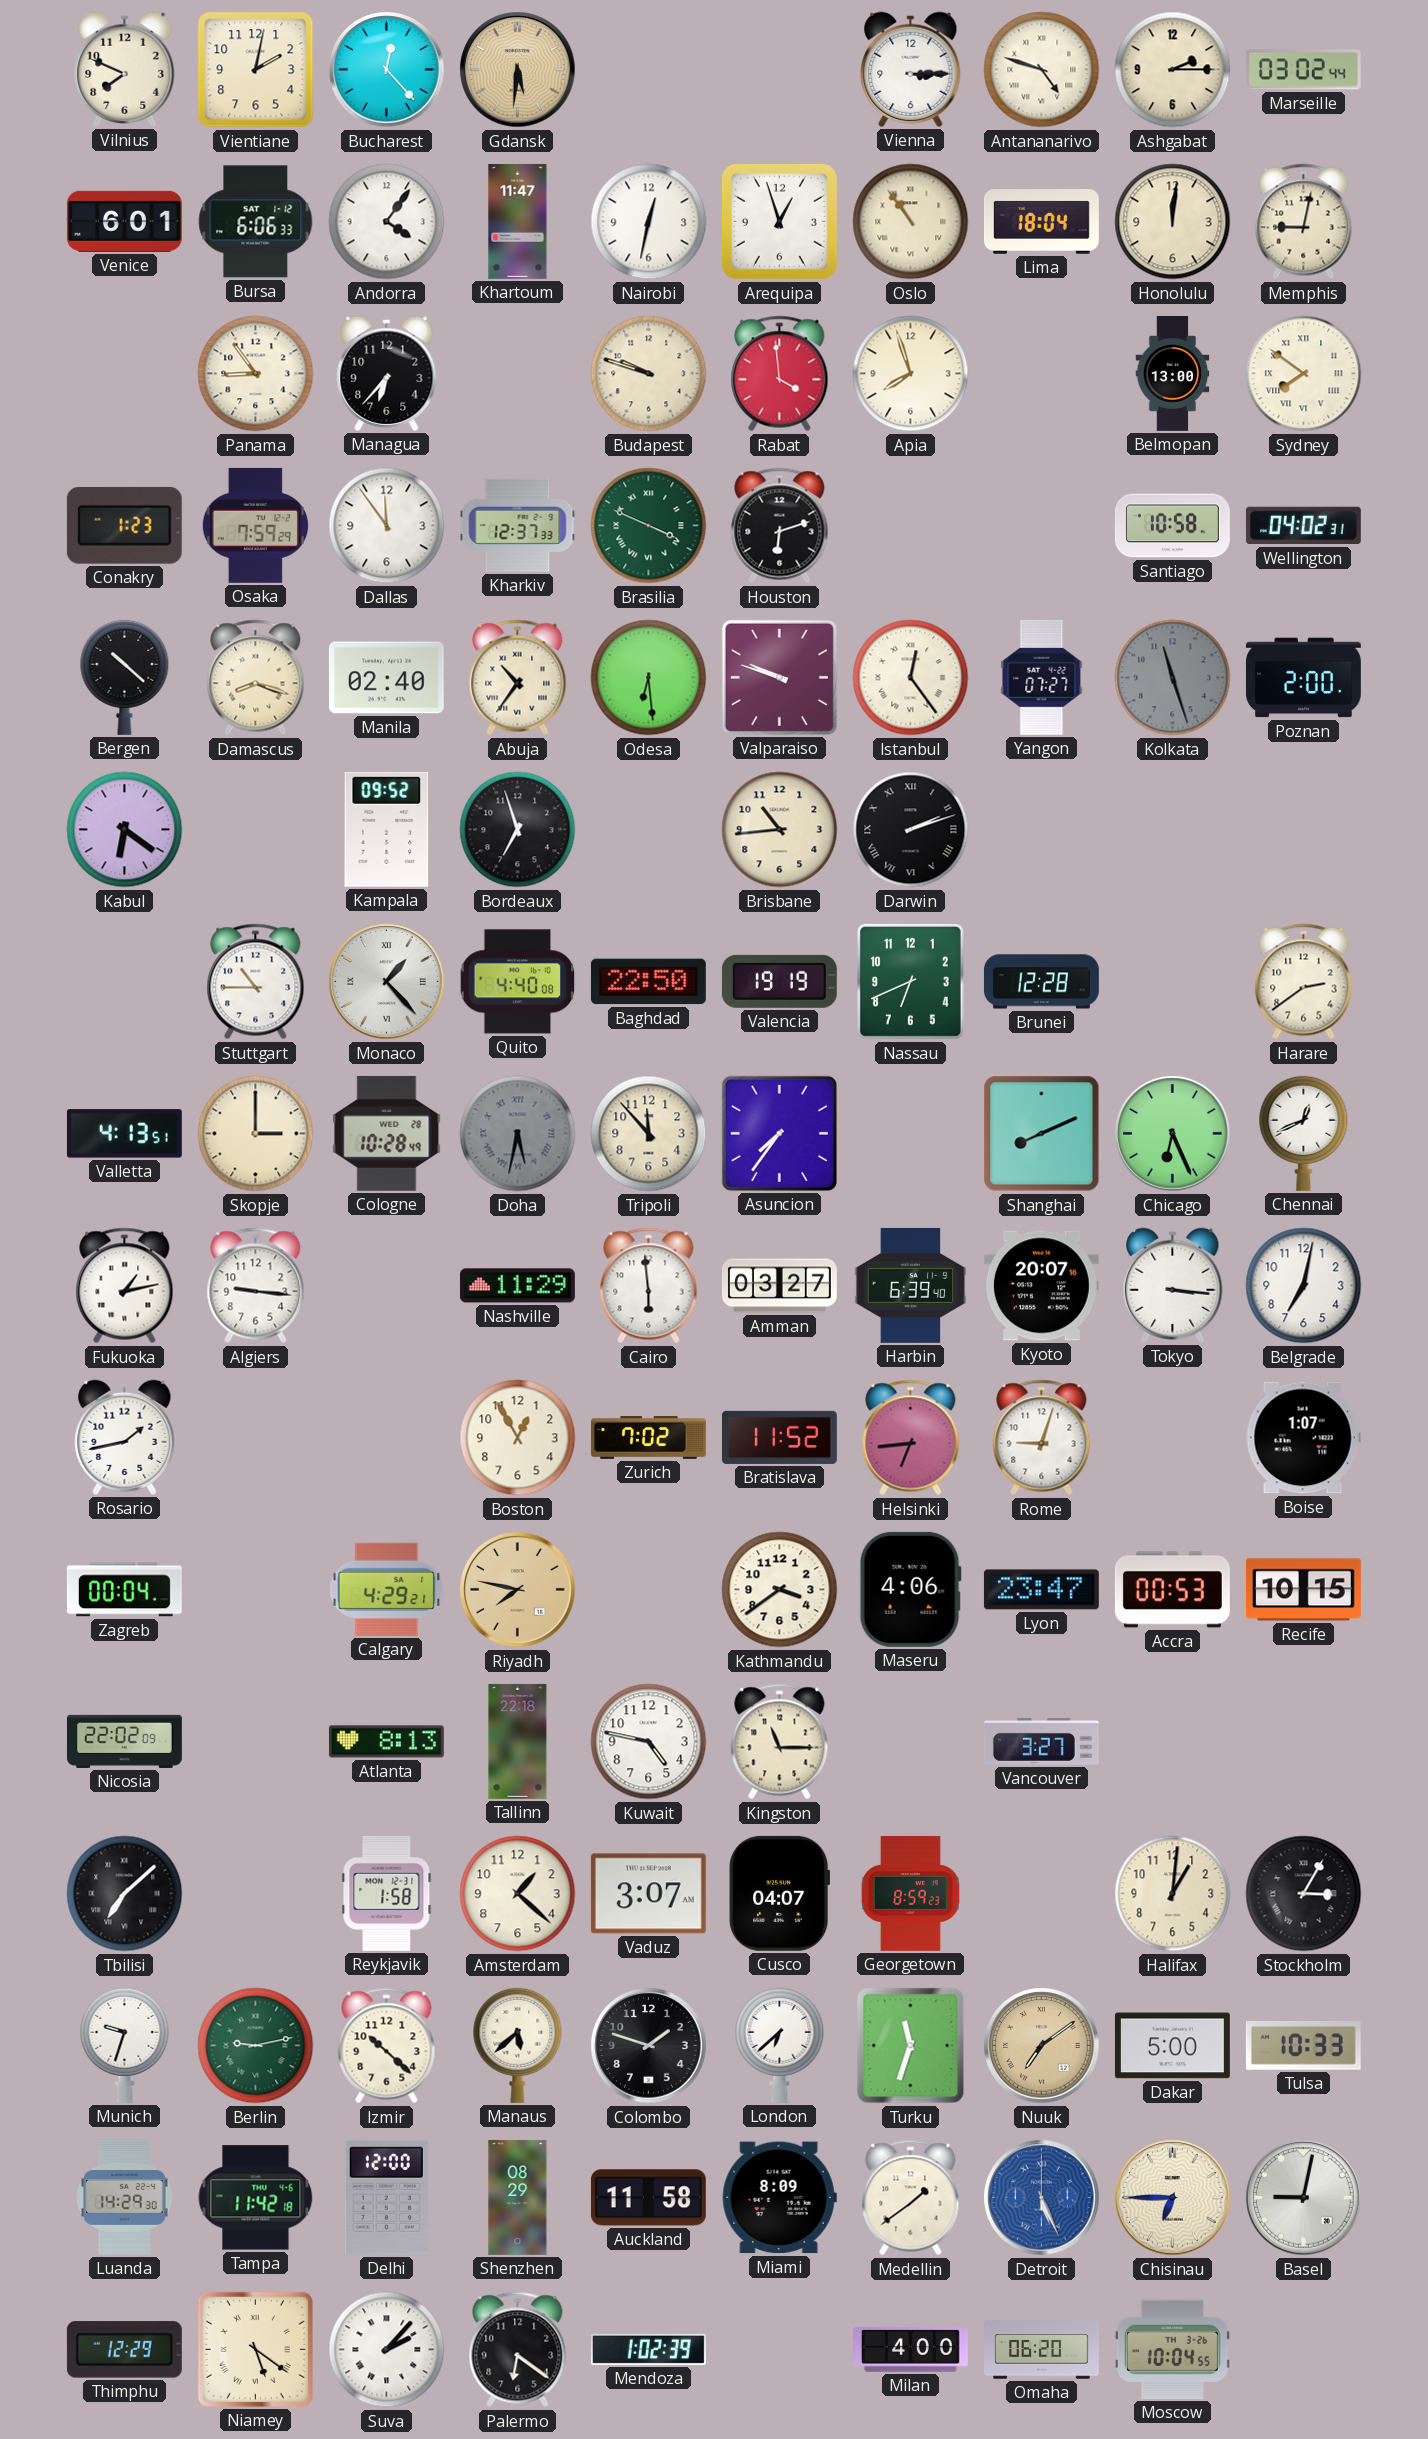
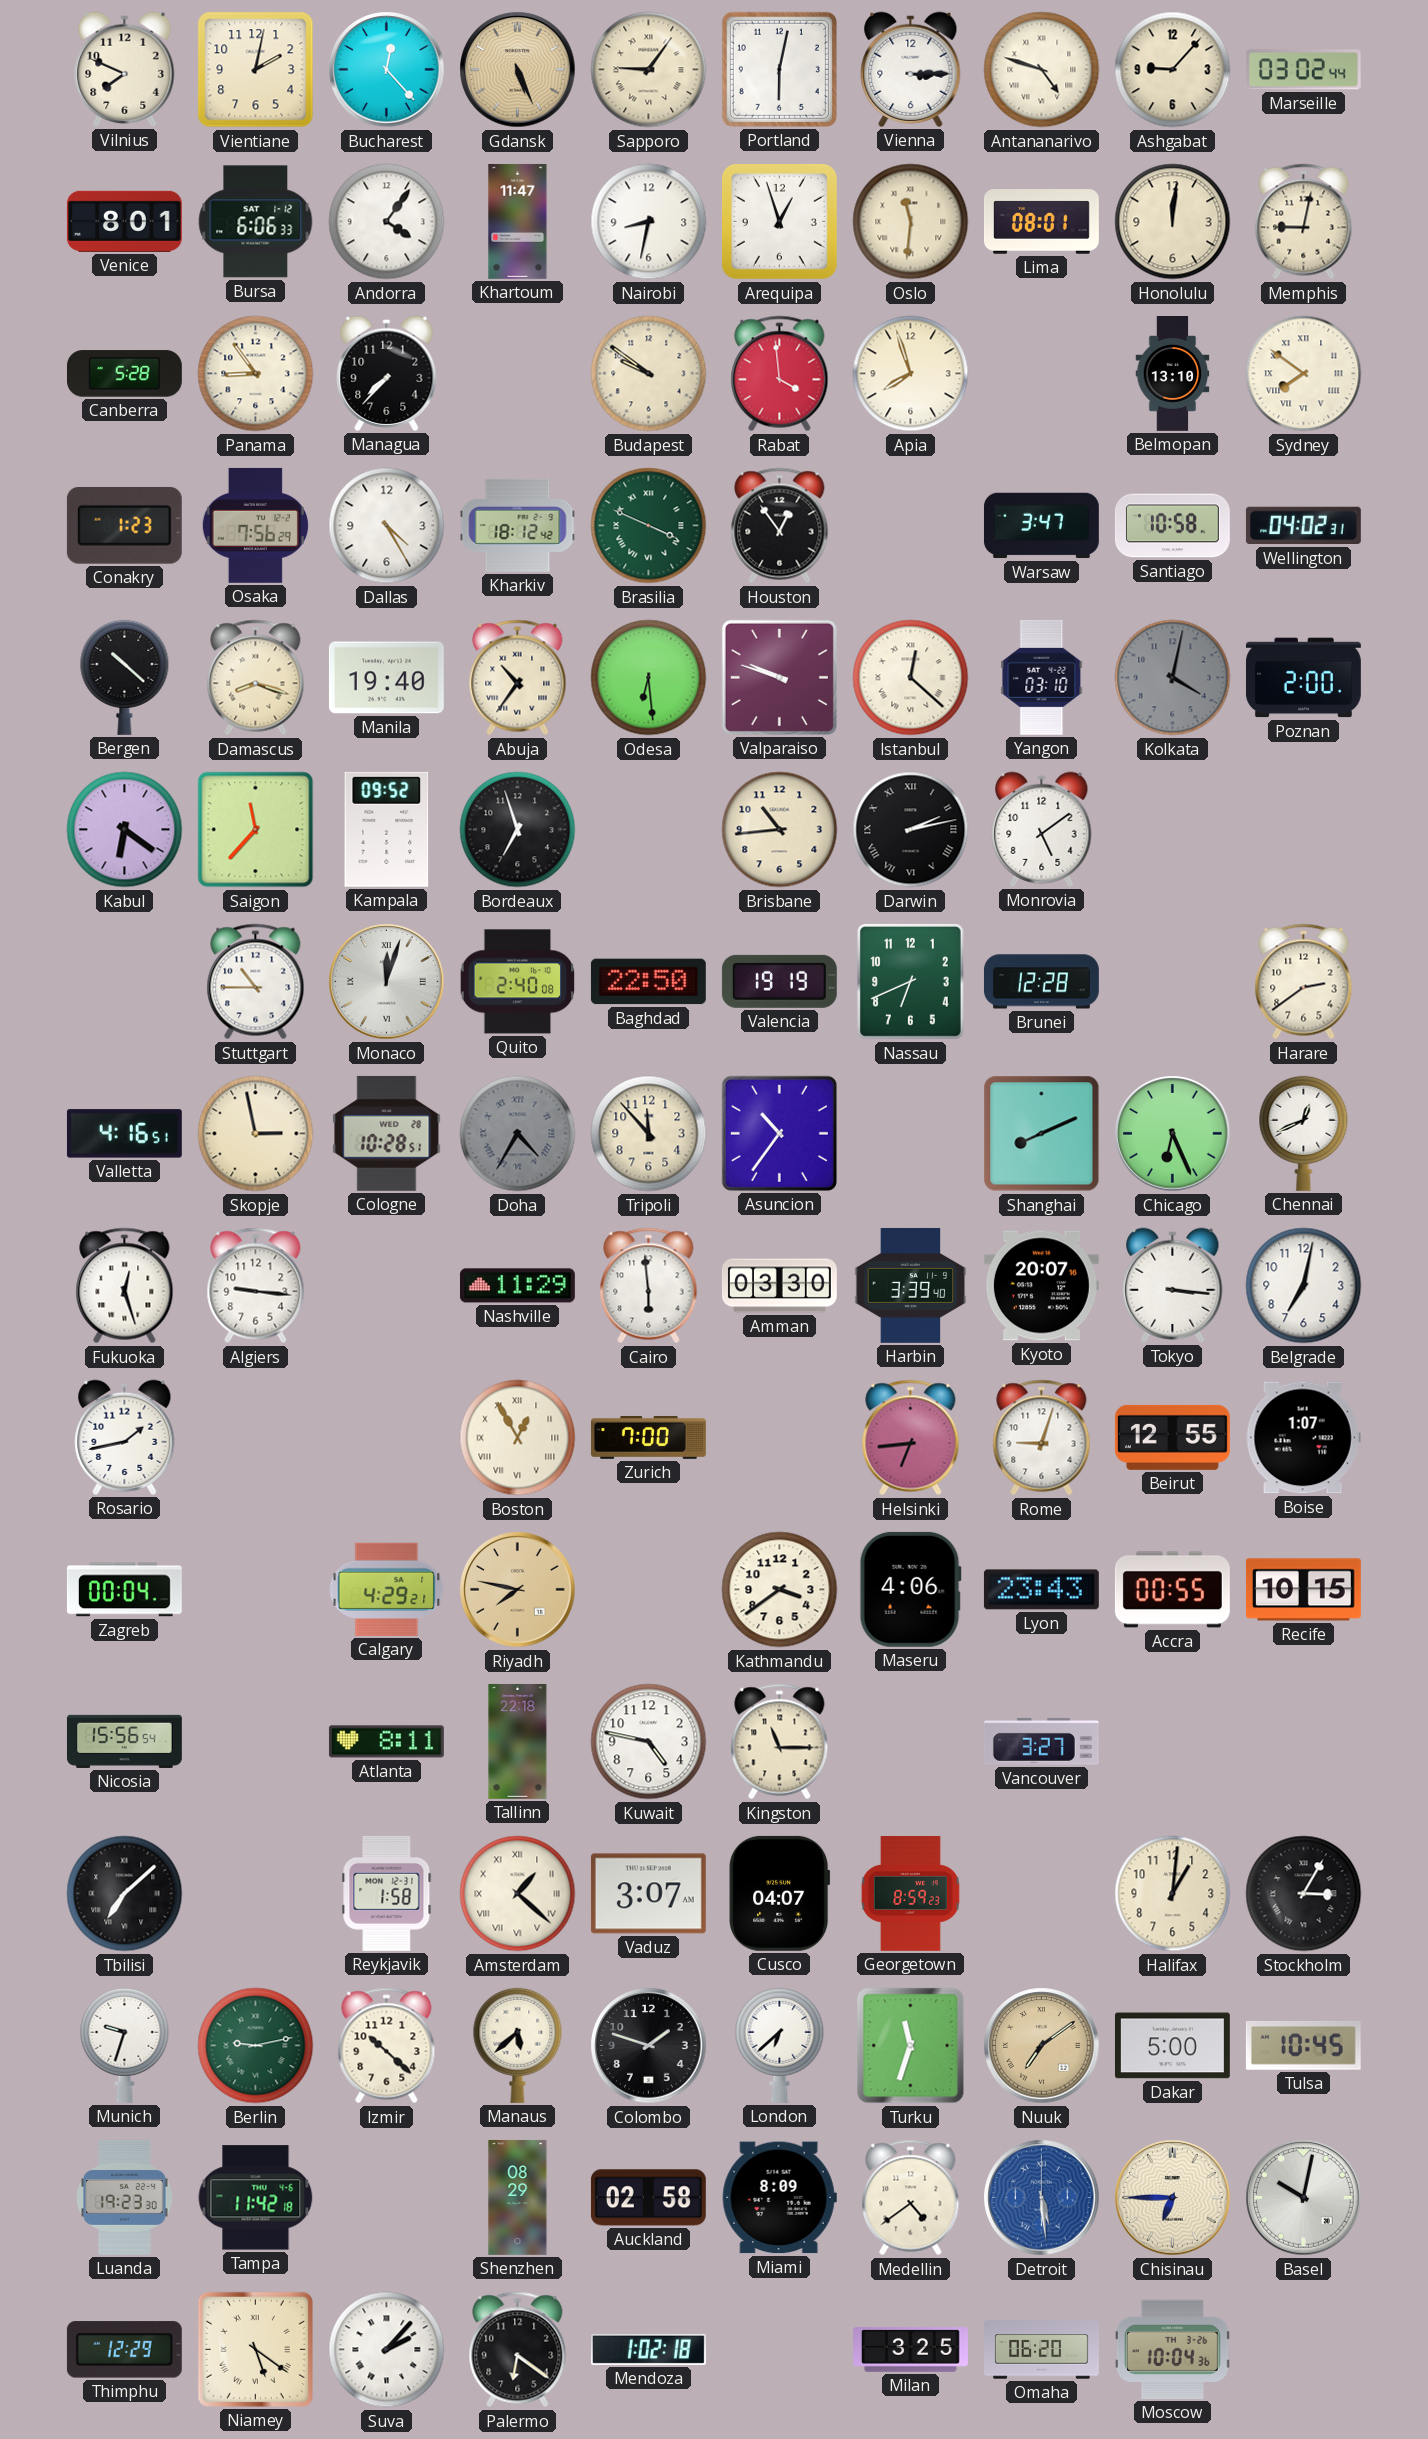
Gdansk: 5:31 -> 5:26
Sapporo: none -> 9:06
Portland: none -> 6:02
Ashgabat: 2:15 -> 9:07
Venice: 6:01 -> 8:01
Nairobi: 12:32 -> 8:32
Oslo: 10:54 -> 11:31
Lima: 18:04 -> 08:01
Canberra: none -> 5:28
Managua: 6:37 -> 7:37
Budapest: 9:48 -> 9:51
Belmopan: 13:00 -> 13:10
Osaka: 7:59 -> 7:56
Dallas: 11:54 -> 4:25
Kharkiv: 12:37 -> 18:12
Houston: 6:12 -> 12:54
Warsaw: none -> 3:47
Manila: 02:40 -> 19:40
Istanbul: 12:24 -> 12:22
Yangon: 07:27 -> 03:10
Kolkata: 11:27 -> 4:02
Saigon: none -> 11:37
Darwin: 2:12 -> 2:13
Monrovia: none -> 5:09
Monaco: 1:23 -> 12:03
Quito: 4:40 -> 2:40
Valletta: 4:13 -> 4:16
Skopje: 3:00 -> 2:58
Cologne: 10:28:49 -> 10:28:51
Doha: 5:32 -> 4:35
Asuncion: 7:36 -> 10:36
Fukuoka: 1:13 -> 12:27
Amman: 03:27 -> 03:30
Harbin: 6:39 -> 3:39
Boston numerals: Arabic -> Roman
Zurich: 7:02 -> 7:00
Bratislava: 11:52 -> none
Beirut: none -> 12:55
Lyon: 23:47 -> 23:43
Accra: 00:53 -> 00:55
Nicosia: 22:02 -> 15:56
Atlanta: 8:13 -> 8:11
Amsterdam numerals: Arabic -> Roman
Tulsa: 10:33 -> 10:45
Luanda: 14:29 -> 19:23
Delhi: 12:00 -> none
Auckland: 11:58 -> 02:58
Medellin: 1:39 -> 4:39
Detroit: 5:26 -> 5:29
Basel: 9:02 -> 10:02
Mendoza: 1:02:39 -> 1:02:18
Milan: 4:00 -> 3:25
Moscow: 10:04:55 -> 10:04:36
